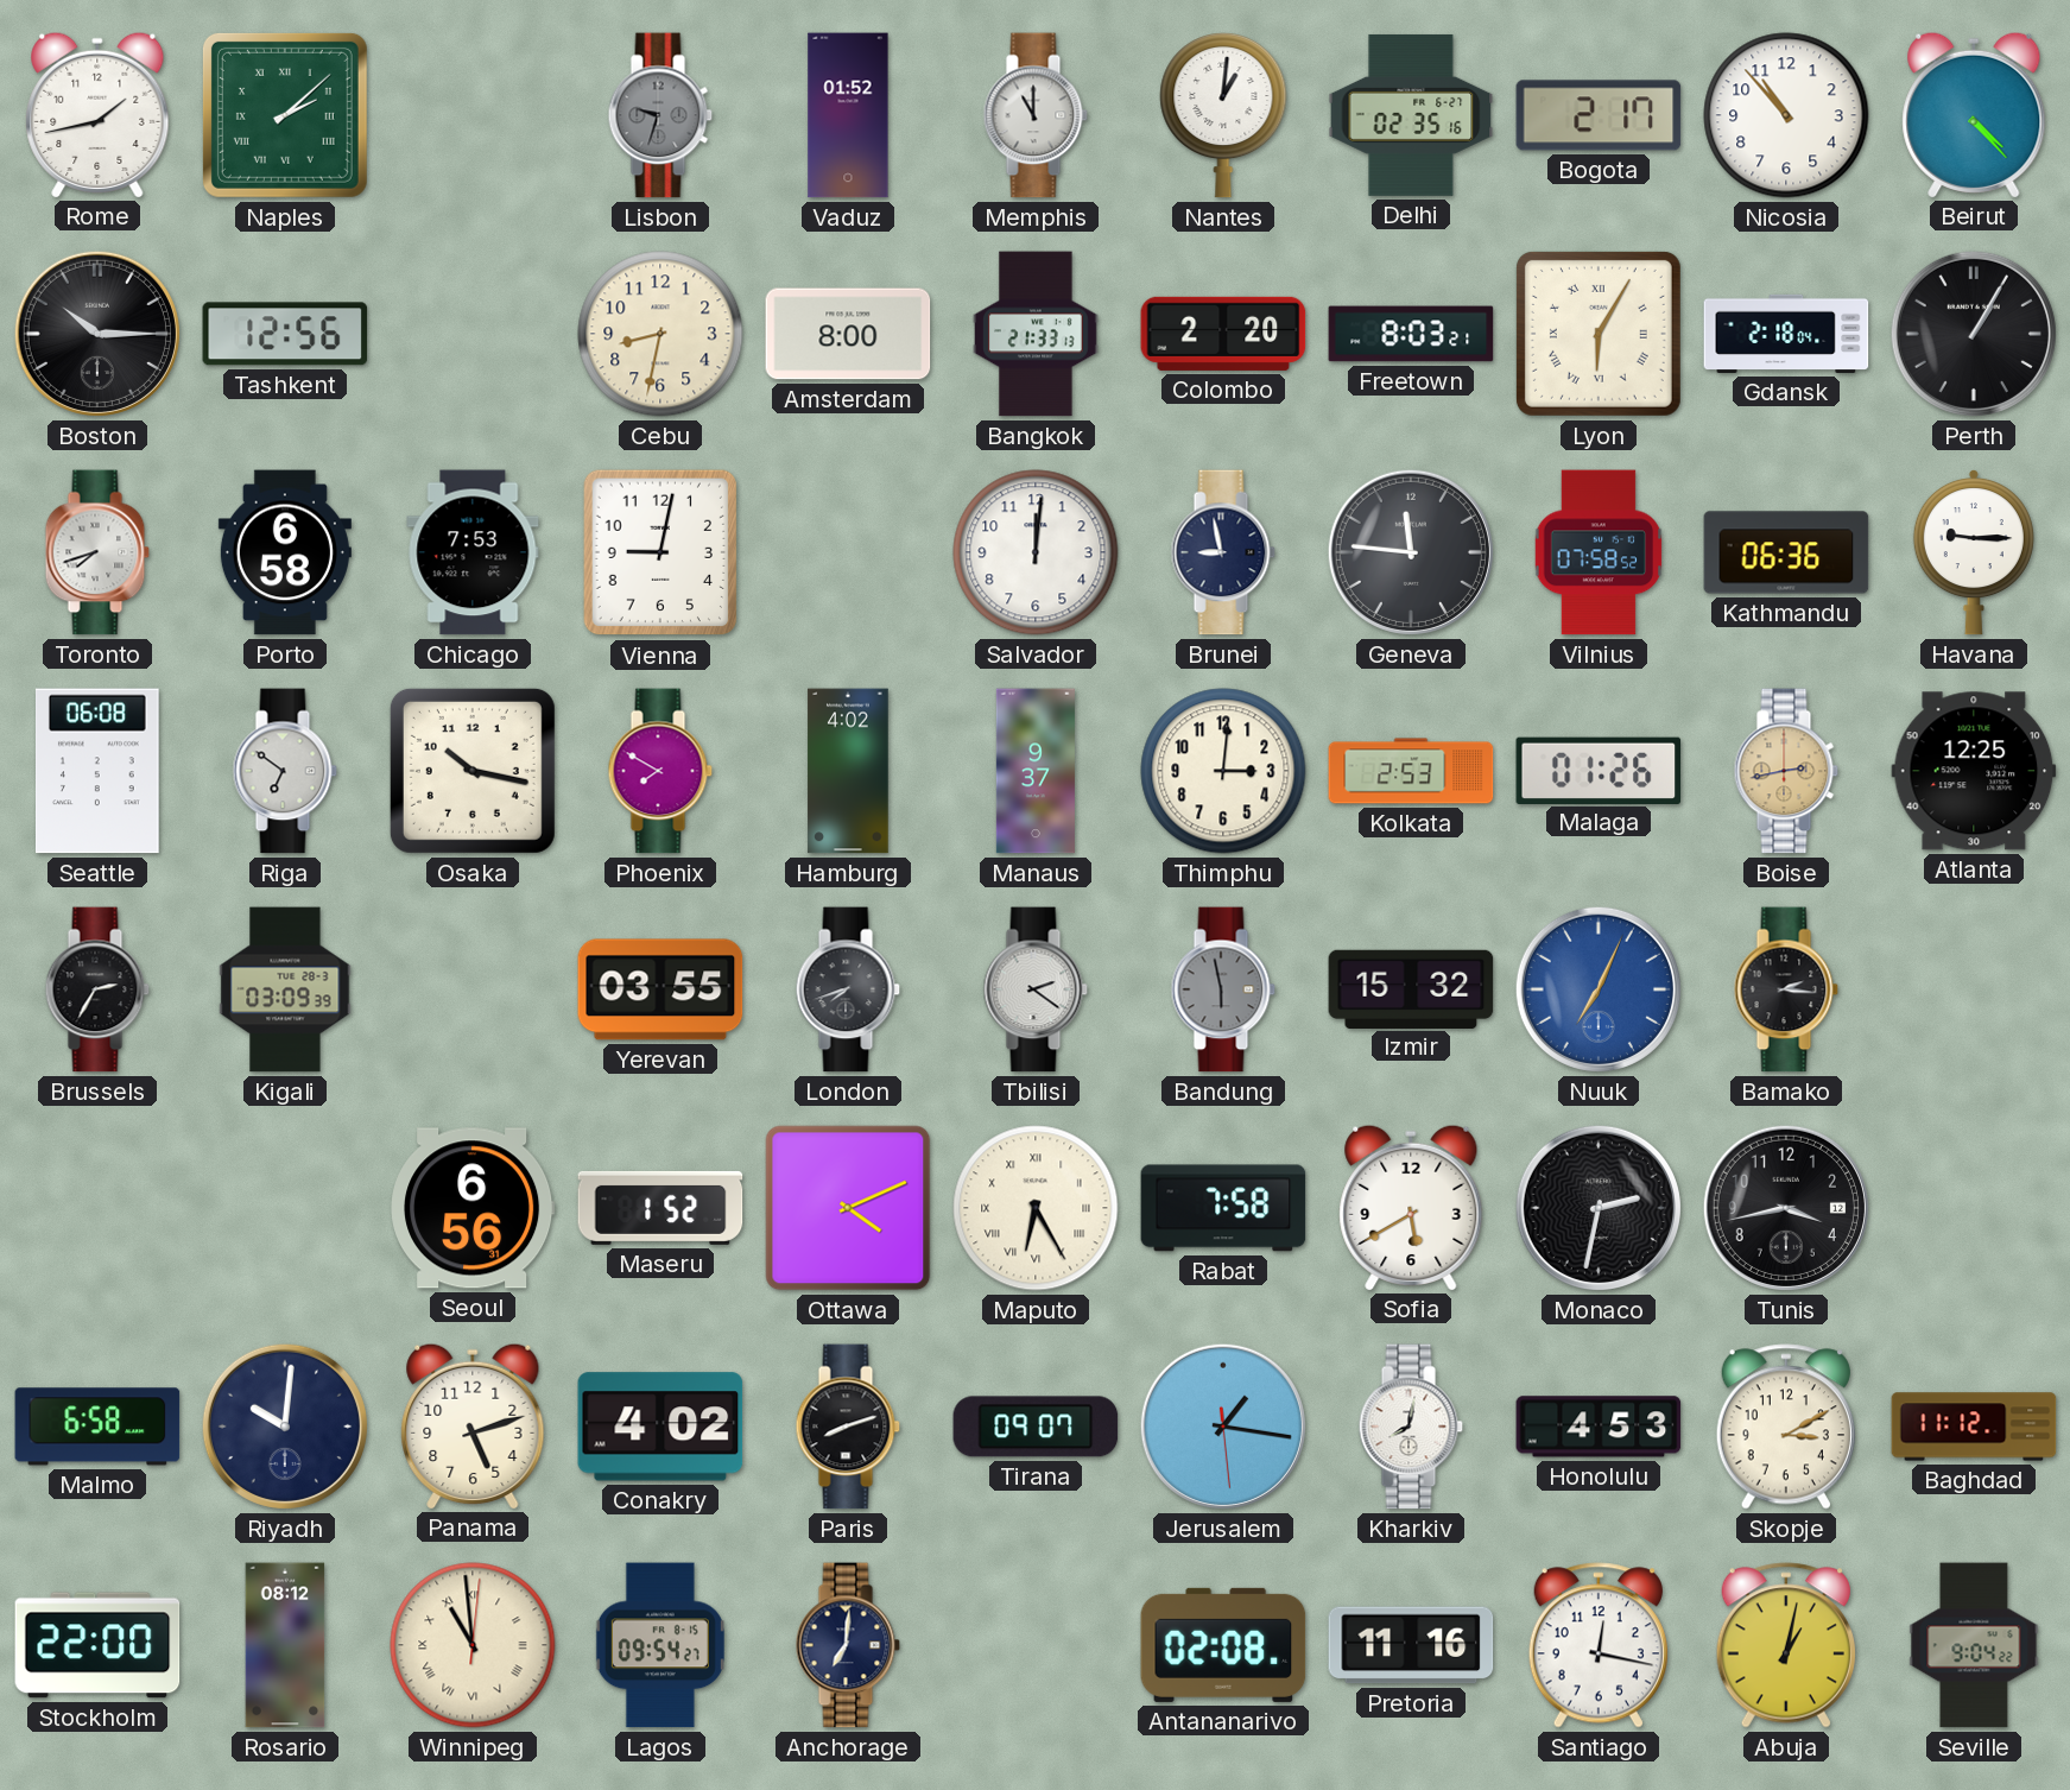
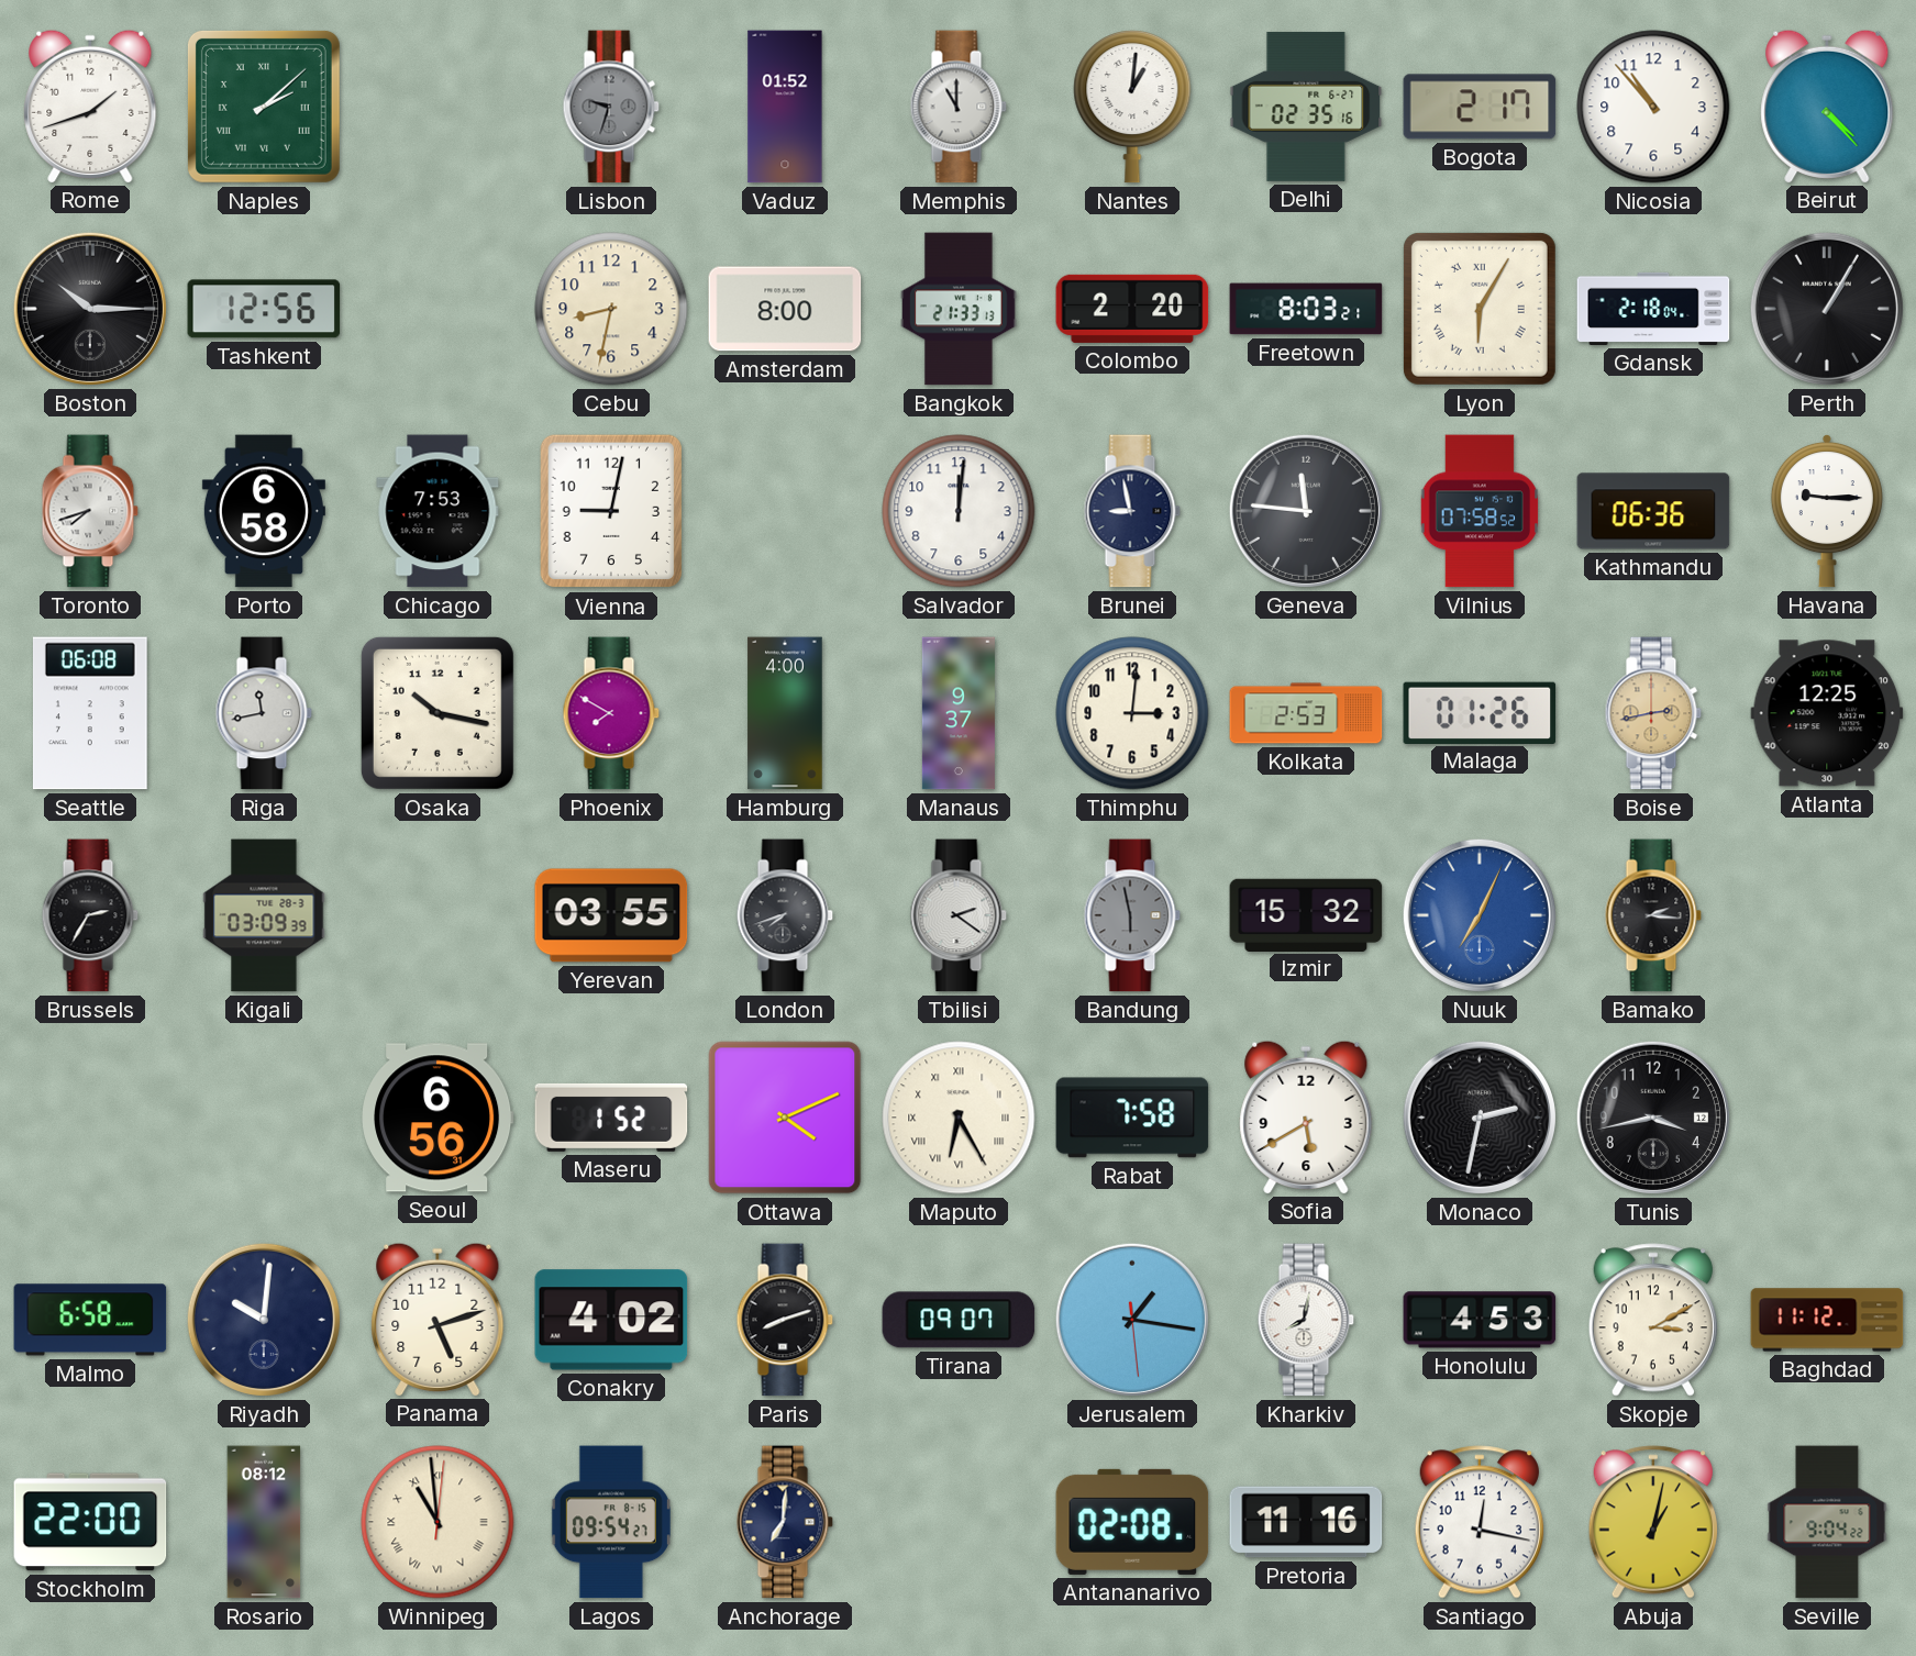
Rome: 1:43 -> 1:42
Riga: 6:51 -> 11:43
Hamburg: 4:02 -> 4:00
